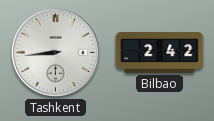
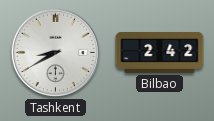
Tashkent: 8:44 -> 8:40
